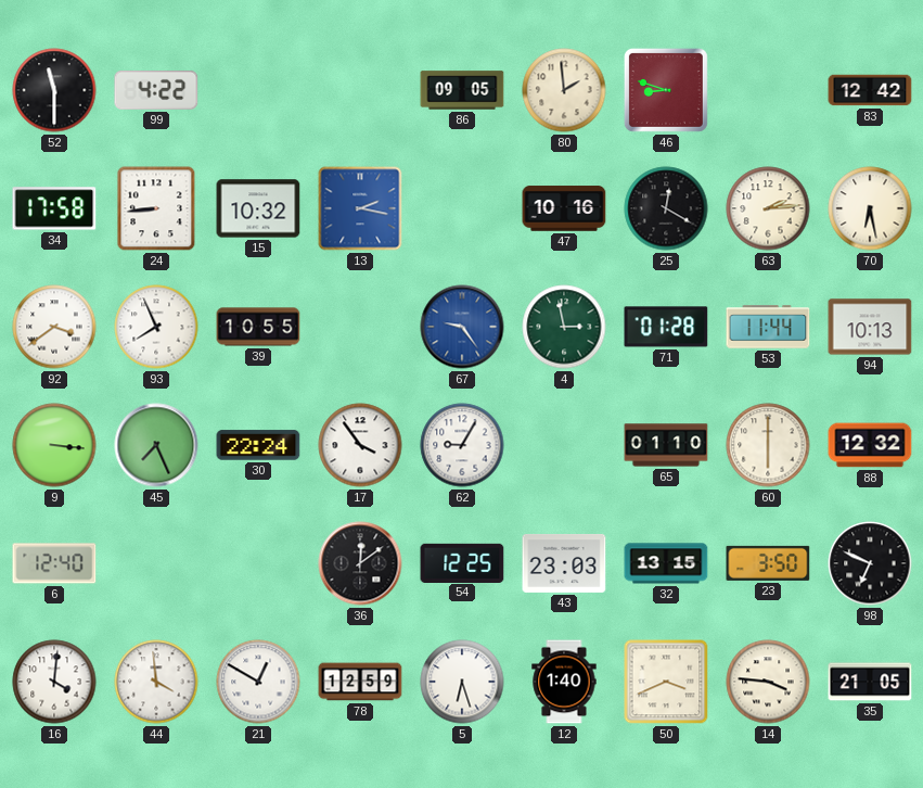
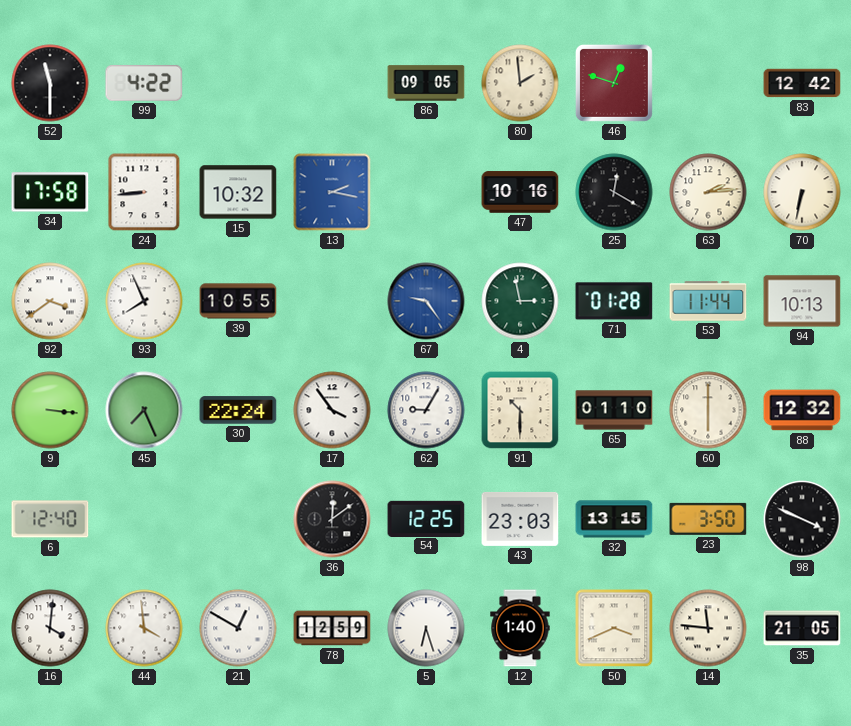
46: 8:48 -> 12:48
70: 6:28 -> 6:32
91: none -> 10:30
98: 6:49 -> 3:49
14: 3:46 -> 11:46
